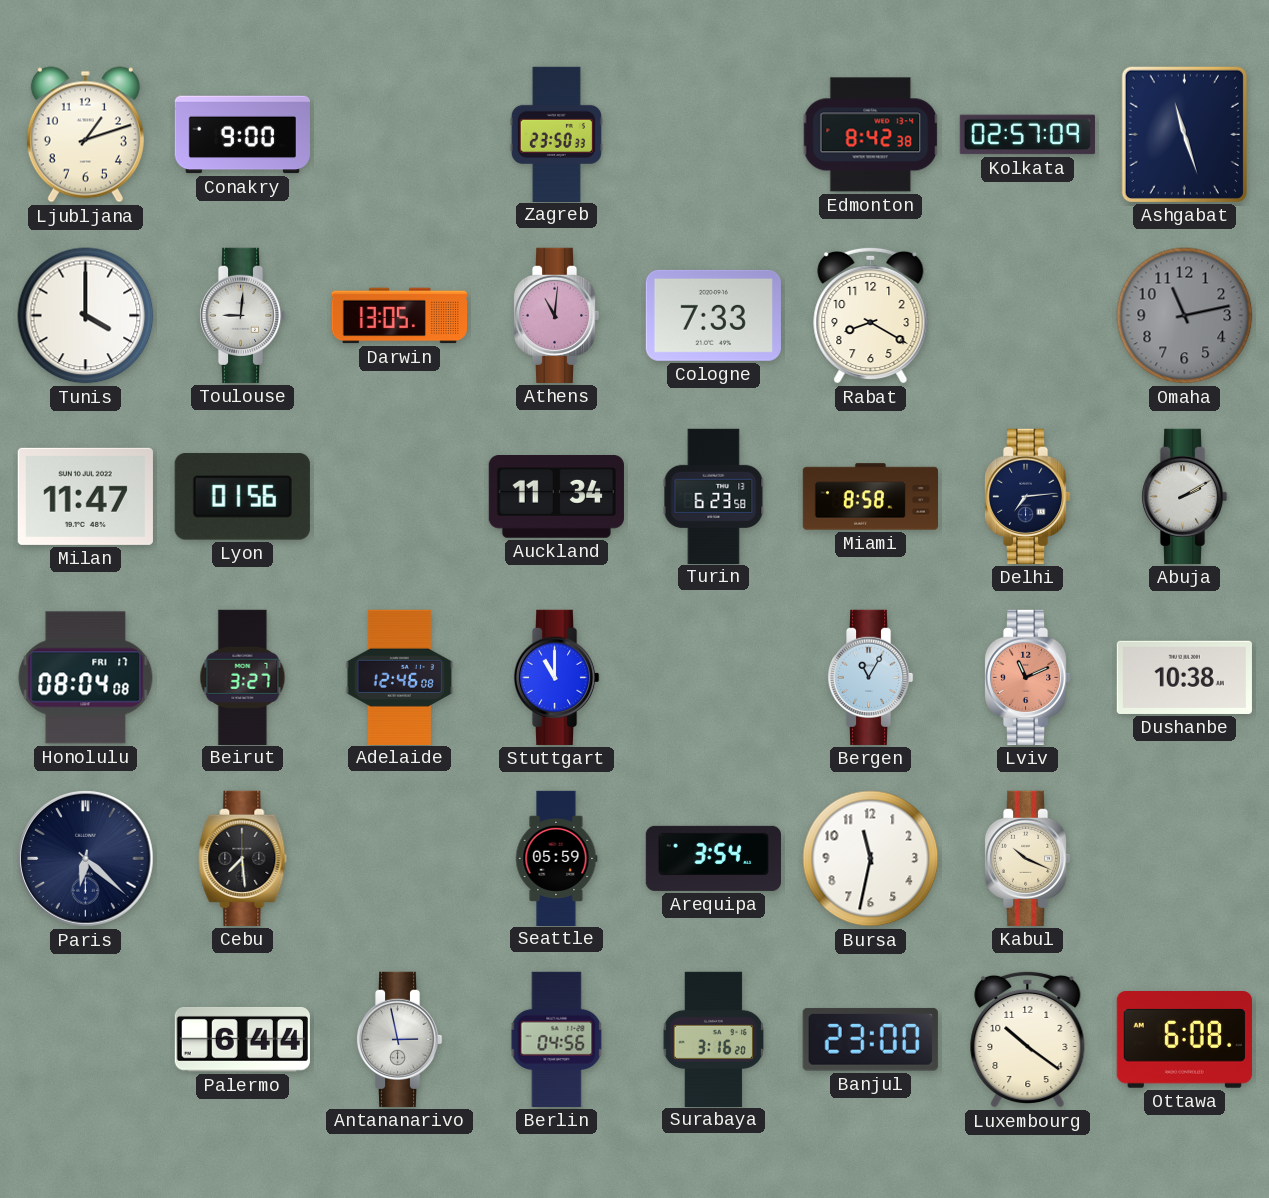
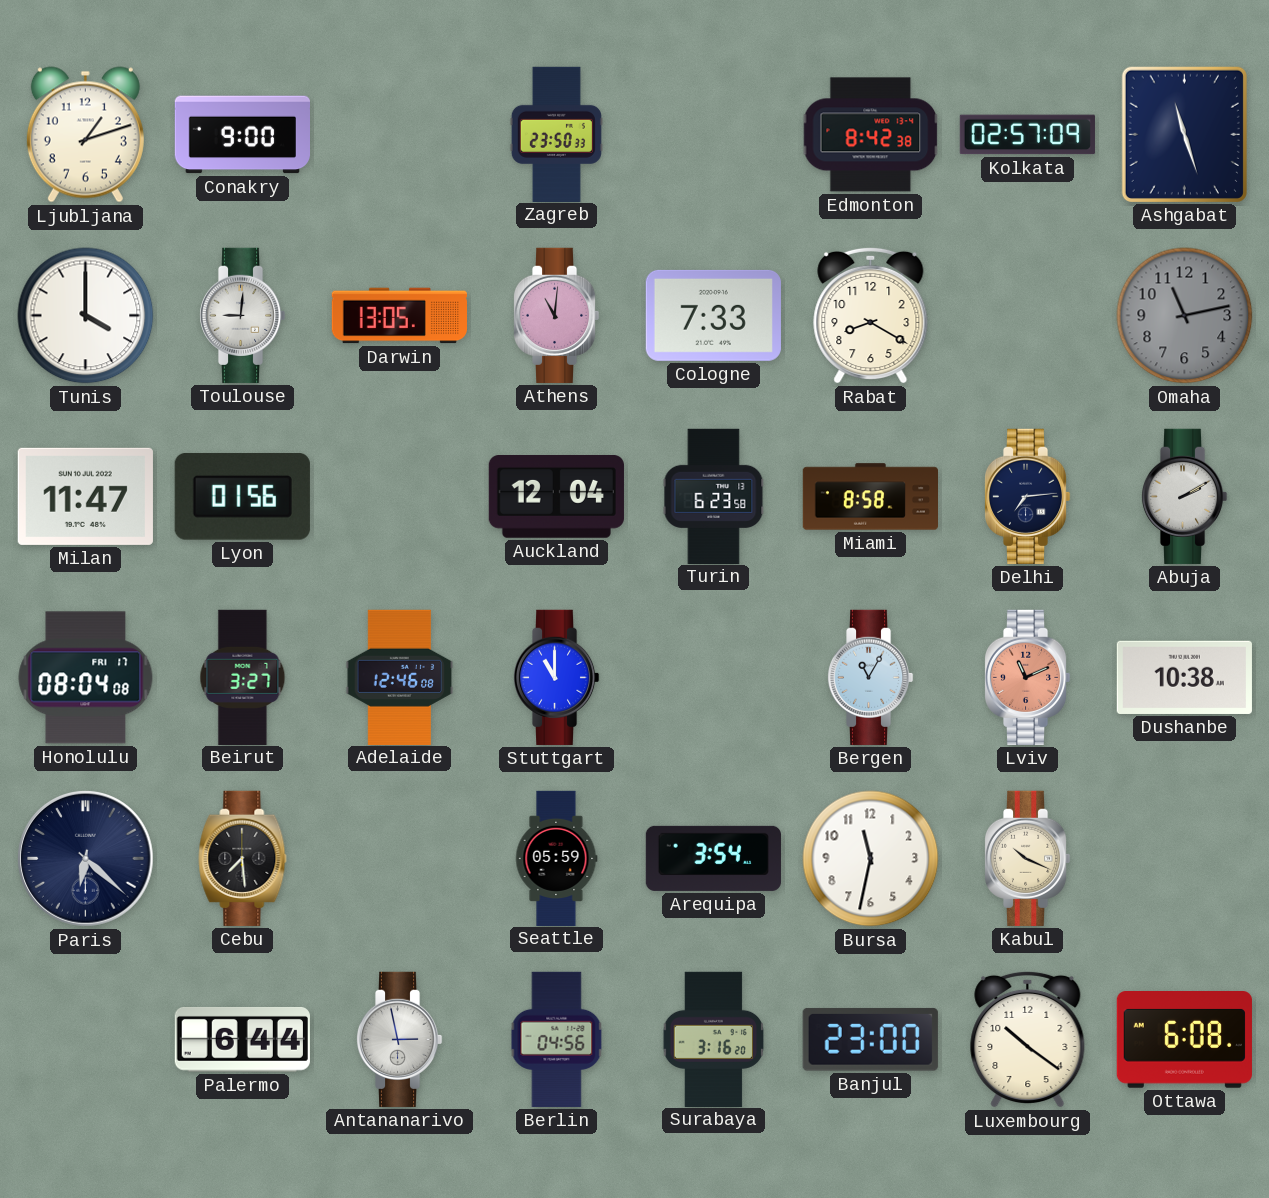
Auckland: 11:34 -> 12:04
